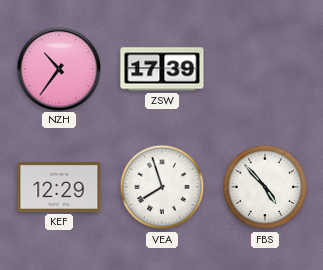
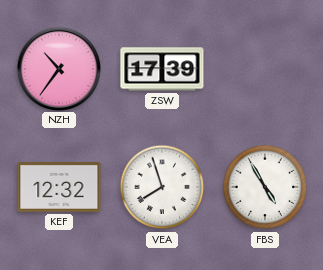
KEF: 12:29 -> 12:32
FBS: 4:53 -> 4:55
